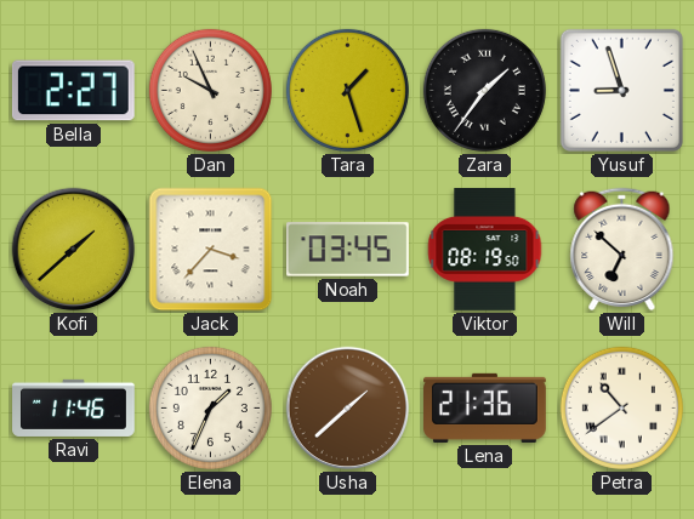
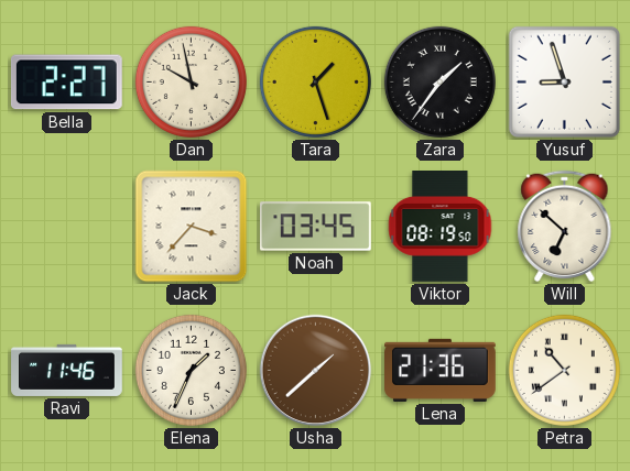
Dan: 9:56 -> 9:58
Kofi: 1:38 -> none
